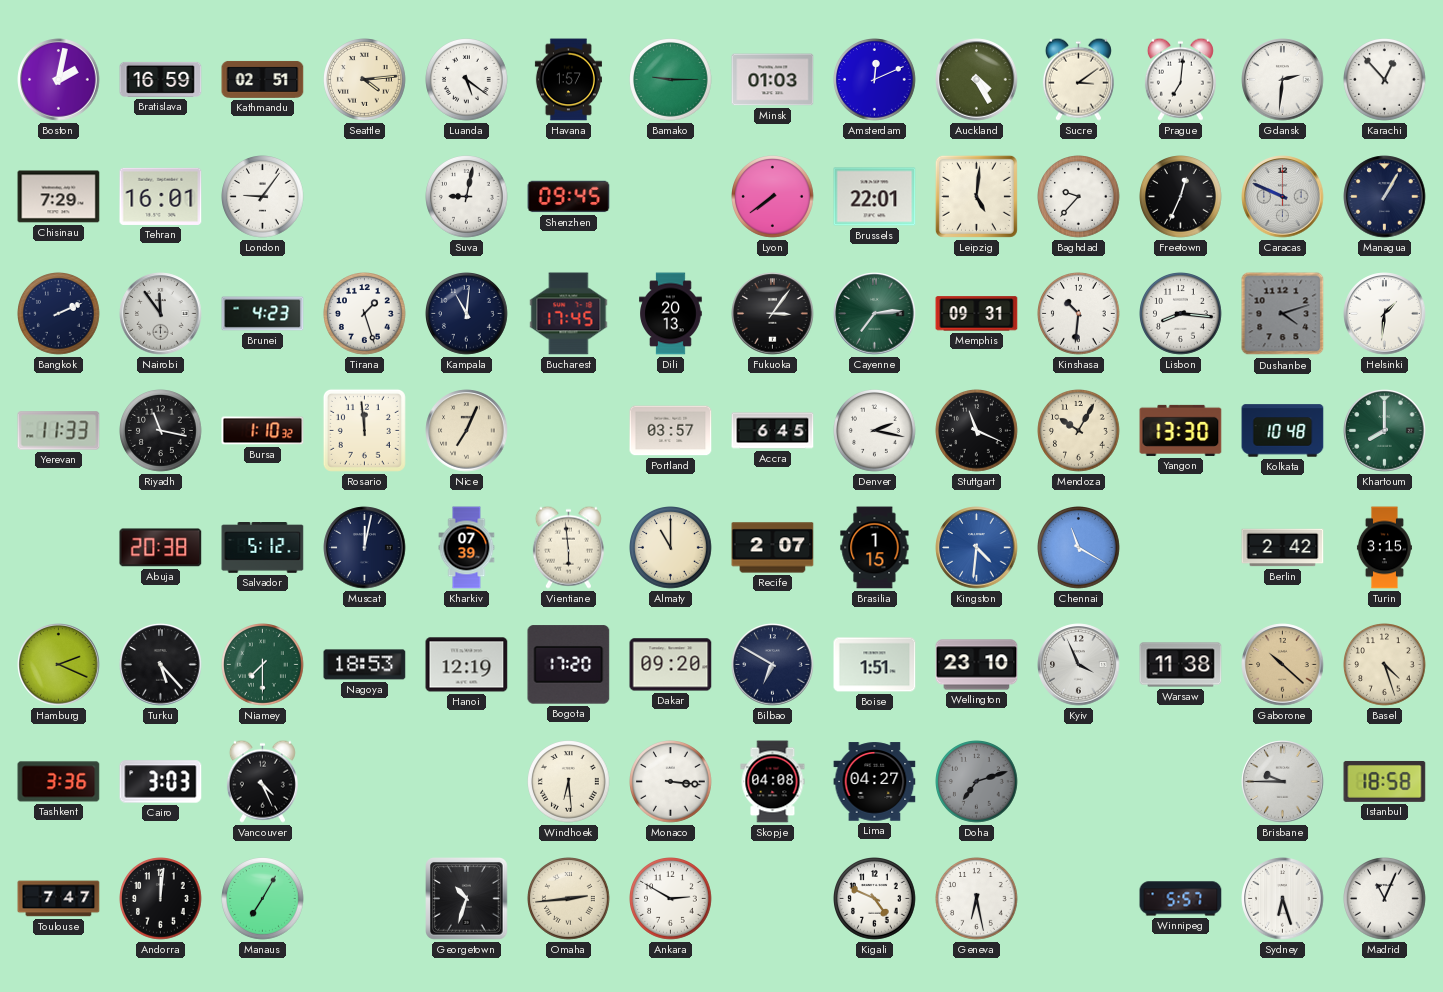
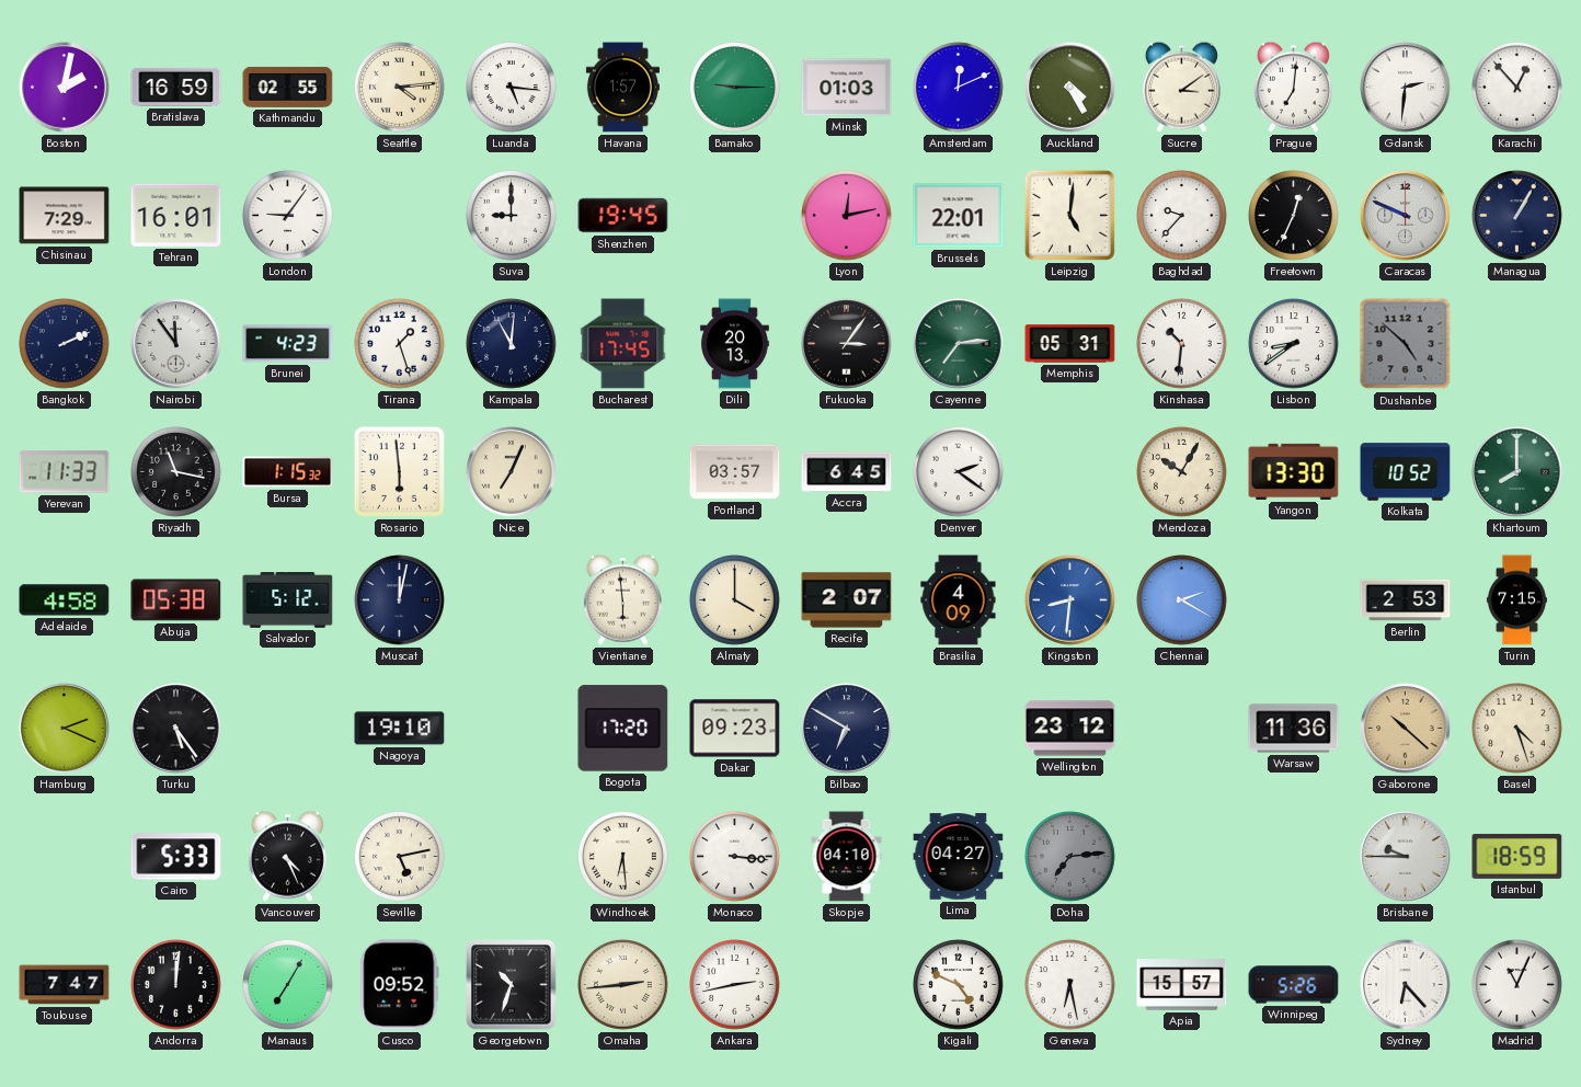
Kathmandu: 02:51 -> 02:55
Luanda: 5:21 -> 5:16
Suva: 9:02 -> 9:00
Shenzhen: 09:45 -> 19:45
Lyon: 7:39 -> 12:13
Memphis: 09:31 -> 05:31
Lisbon: 8:16 -> 8:39
Dushanbe: 4:12 -> 4:52
Helsinki: 1:31 -> none
Bursa: 1:10 -> 1:15
Rosario: 11:59 -> 5:59
Denver: 2:17 -> 2:21
Stuttgart: 11:19 -> none
Kolkata: 10:48 -> 10:52
Adelaide: none -> 4:58
Abuja: 20:38 -> 05:38
Kharkiv: 07:39 -> none
Almaty: 11:00 -> 4:00
Brasilia: 1:15 -> 4:09
Kingston: 4:31 -> 8:31
Chennai: 11:20 -> 2:20
Berlin: 2:42 -> 2:53
Turin: 3:15 -> 7:15
Turku: 5:23 -> 5:24
Niamey: 7:30 -> none
Nagoya: 18:53 -> 19:10
Hanoi: 12:19 -> none
Dakar: 09:20 -> 09:23
Boise: 1:51 -> none
Wellington: 23:10 -> 23:12
Kyiv: 3:56 -> none
Warsaw: 11:38 -> 11:36
Tashkent: 3:36 -> none
Cairo: 3:03 -> 5:33
Seville: none -> 5:13
Skopje: 04:08 -> 04:10
Doha: 7:12 -> 7:14
Istanbul: 18:58 -> 18:59
Cusco: none -> 09:52
Ankara: 2:50 -> 2:43
Apia: none -> 15:57
Winnipeg: 5:57 -> 5:26
Sydney: 6:27 -> 6:23
